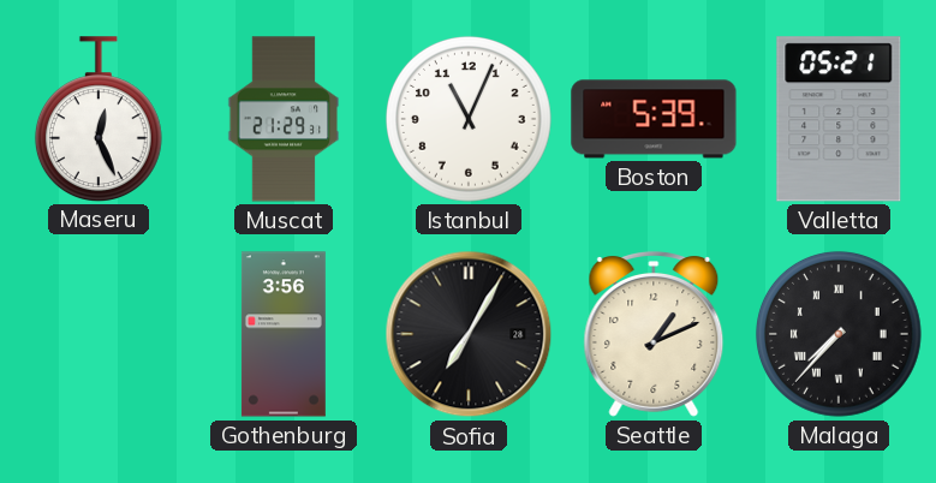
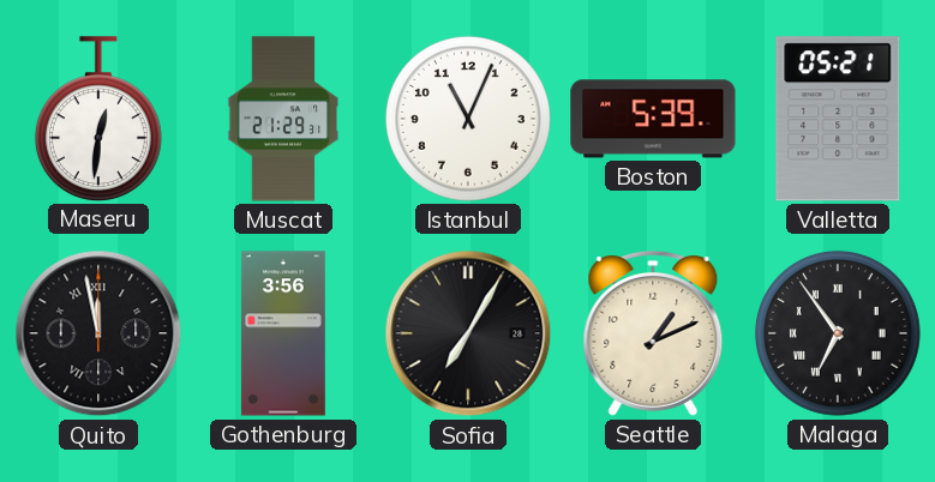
Maseru: 12:26 -> 12:31
Quito: none -> 11:58
Malaga: 7:37 -> 6:54
